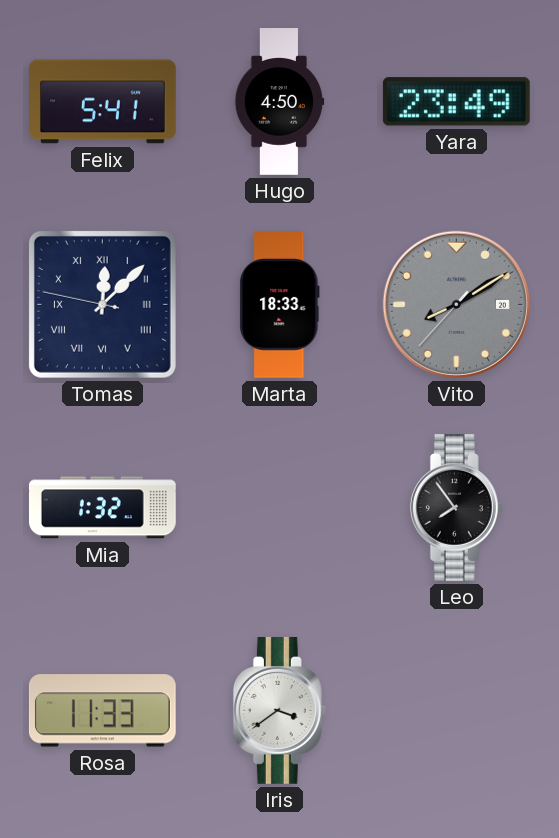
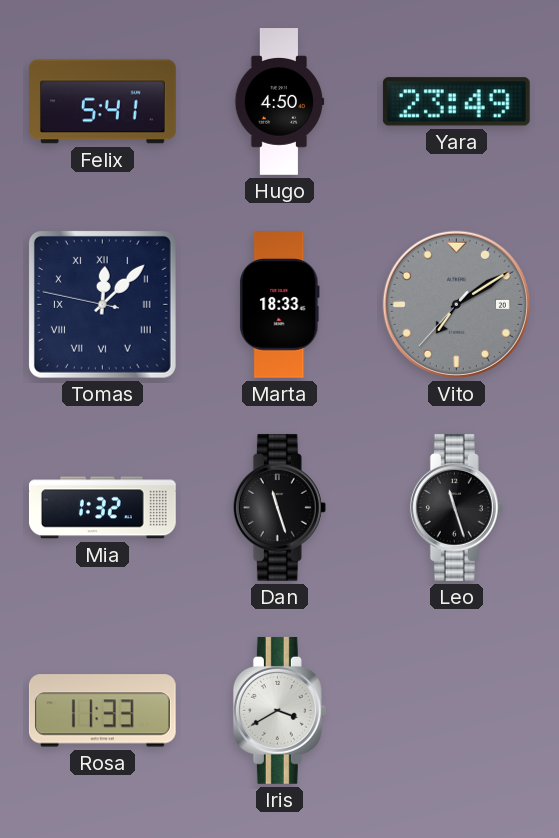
Vito: 8:09 -> 7:09
Dan: none -> 11:27
Leo: 7:54 -> 11:27
Iris: 3:39 -> 3:40
